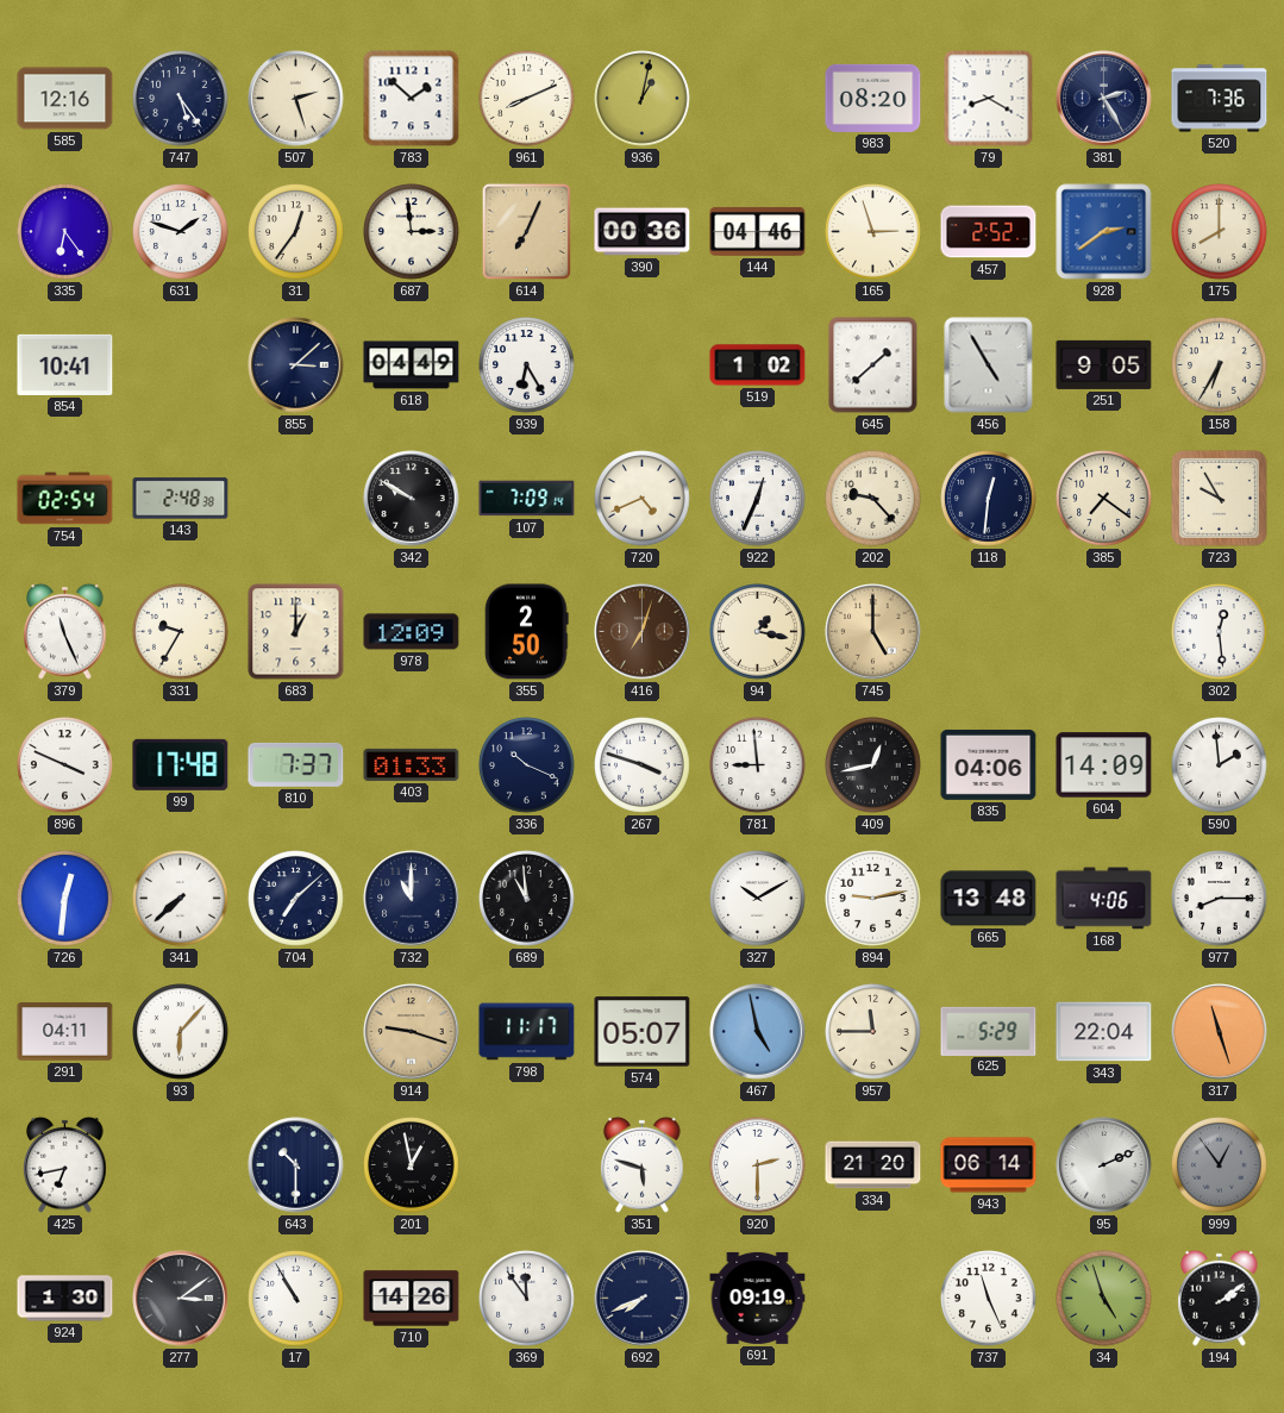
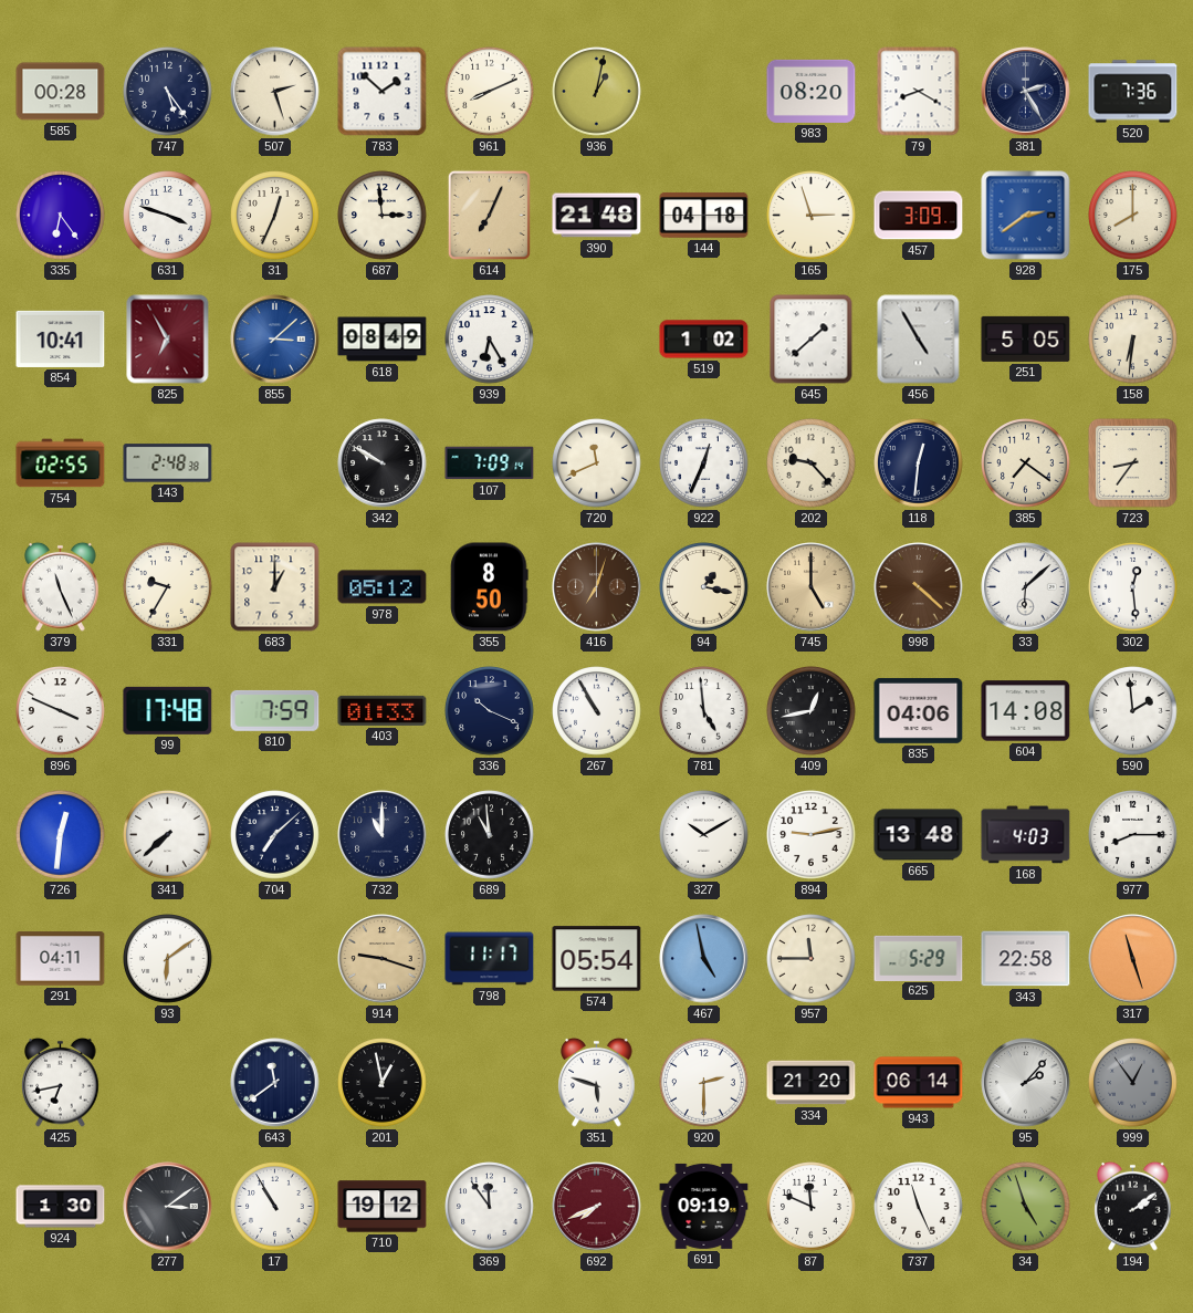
585: 12:16 -> 00:28
631: 1:48 -> 3:48
31: 12:36 -> 12:34
390: 00:36 -> 21:48
144: 04:46 -> 04:18
457: 2:52 -> 3:09
825: none -> 6:55
855 dial: navy -> blue
618: 04:49 -> 08:49
251: 9:05 -> 5:05
158: 6:35 -> 6:31
754: 02:54 -> 02:55
720: 4:41 -> 11:41
723: 9:55 -> 8:36
978: 12:09 -> 05:12
355: 2:50 -> 8:50
998: none -> 4:22
33: none -> 6:08
810: 7:37 -> 7:59
267: 3:48 -> 10:55
781: 8:59 -> 4:59
604: 14:09 -> 14:08
168: 4:06 -> 4:03
93: 6:07 -> 6:09
574: 05:07 -> 05:54
343: 22:04 -> 22:58
643: 10:30 -> 11:39
95: 2:11 -> 2:07
710: 14:26 -> 19:12
692 dial: navy -> burgundy
87: none -> 11:49
